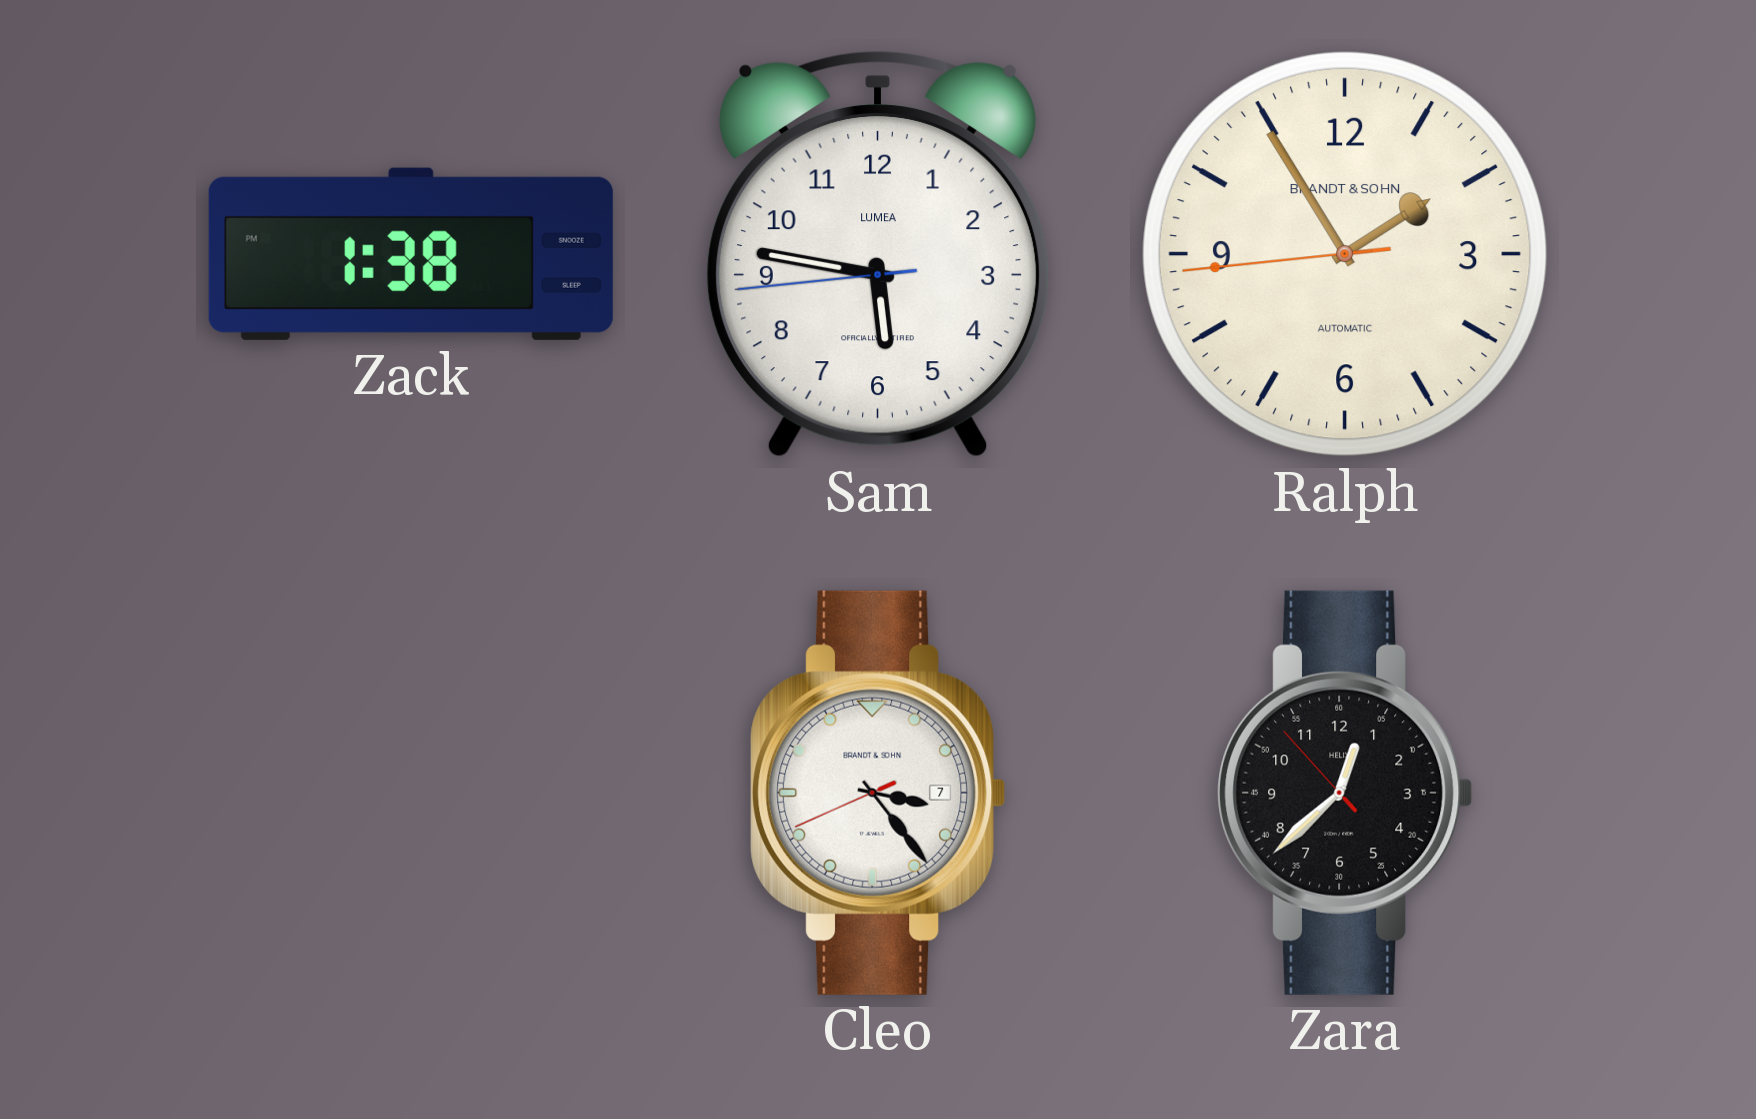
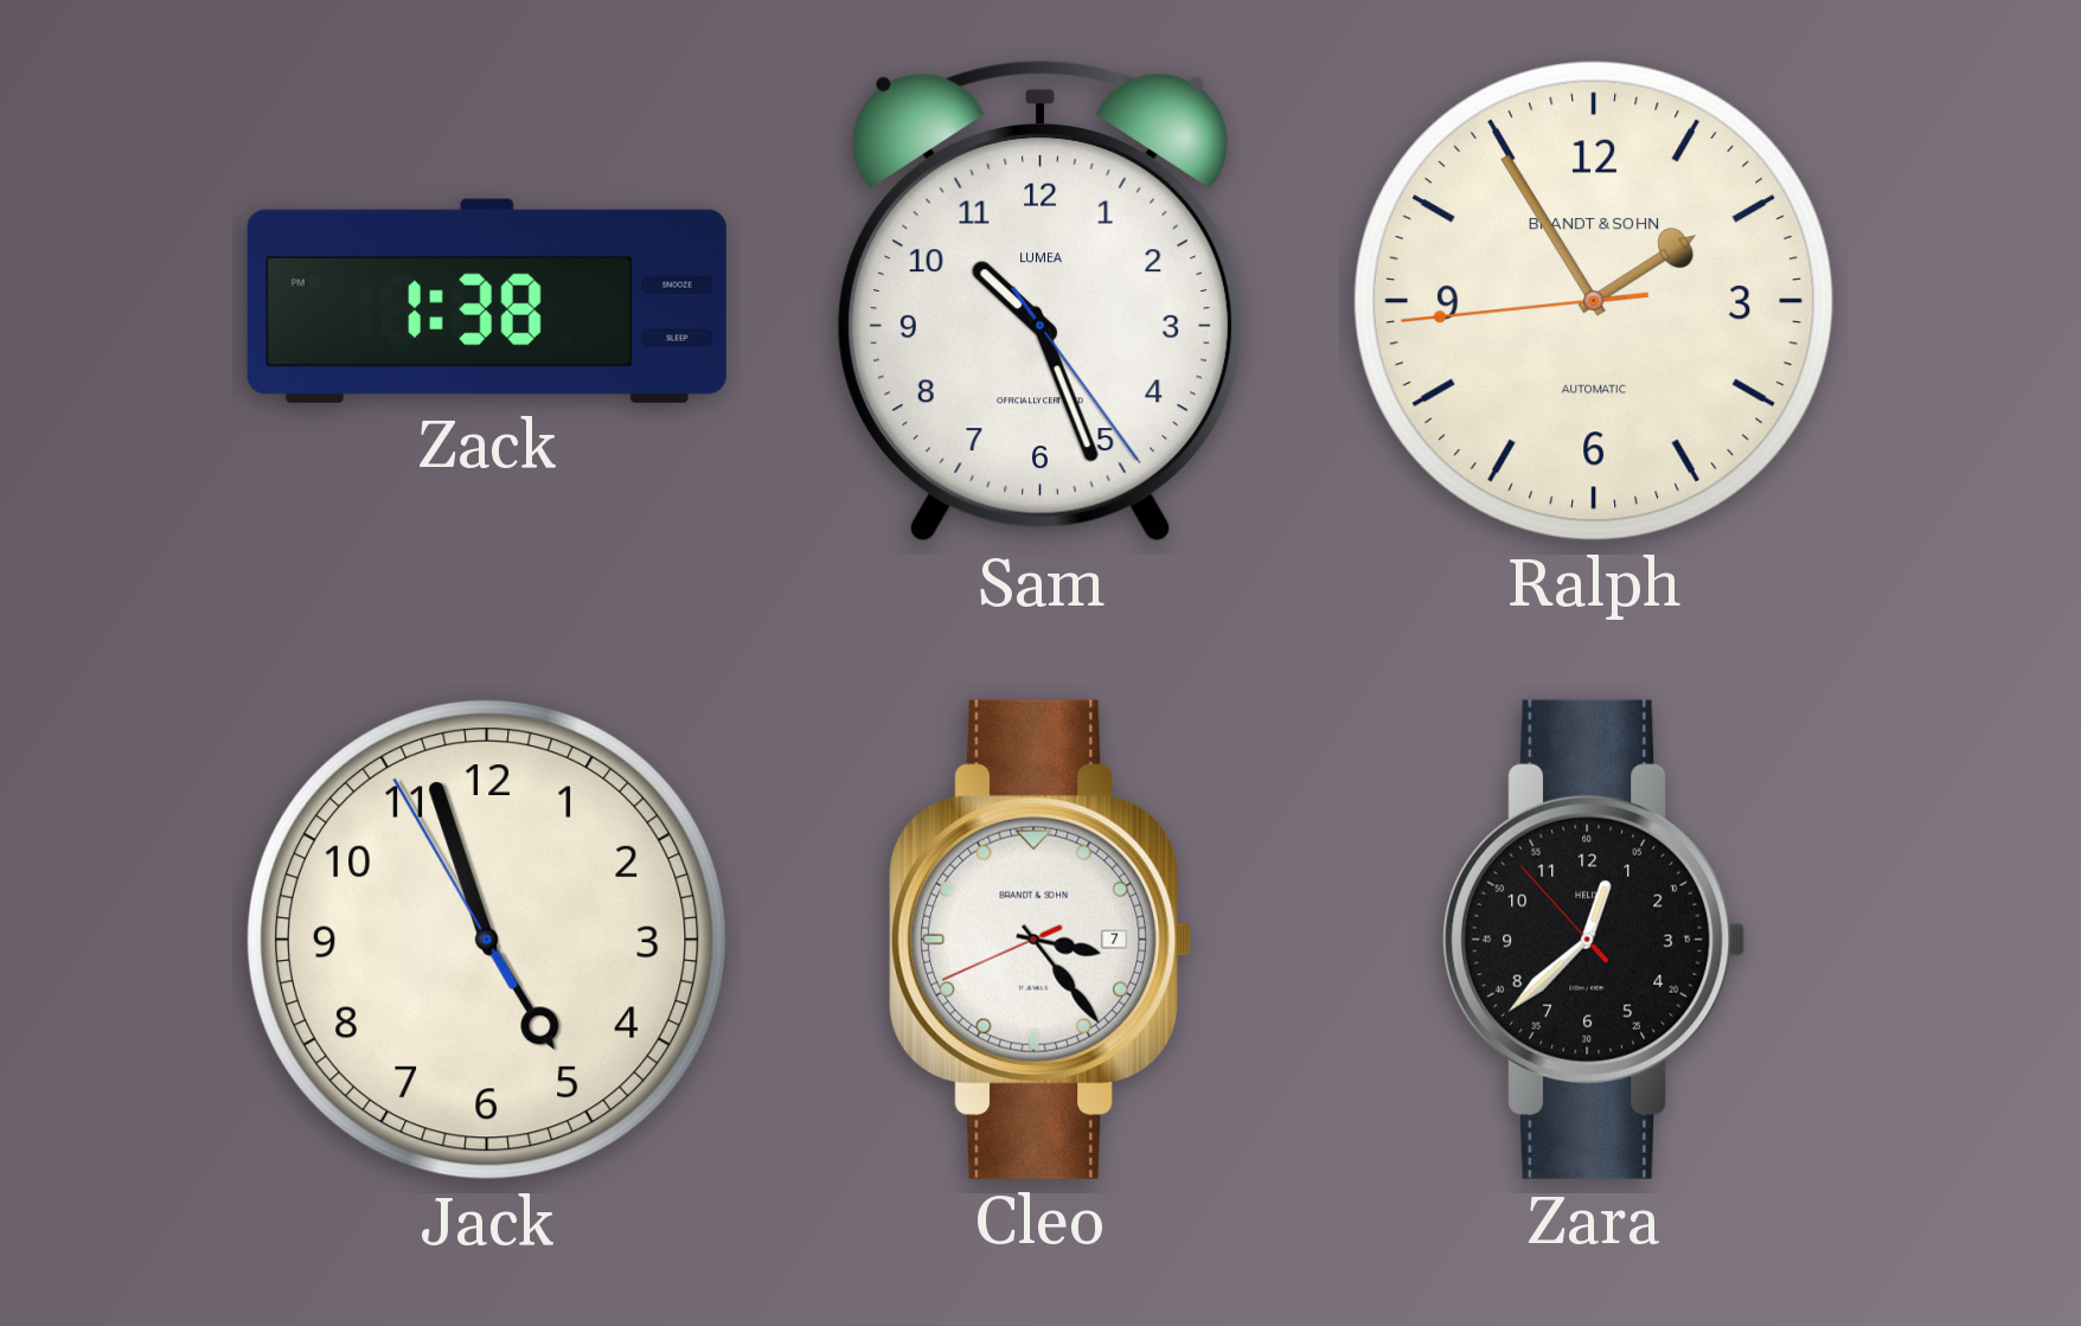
Sam: 5:46 -> 10:26
Jack: none -> 4:56
